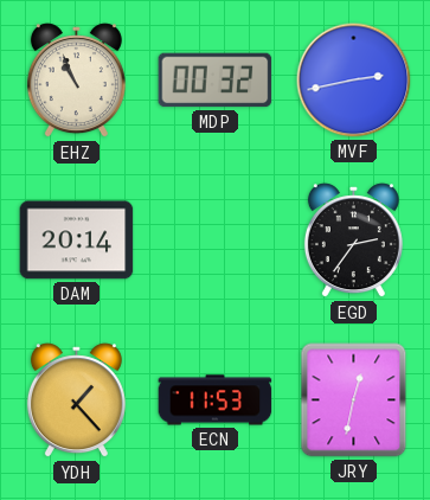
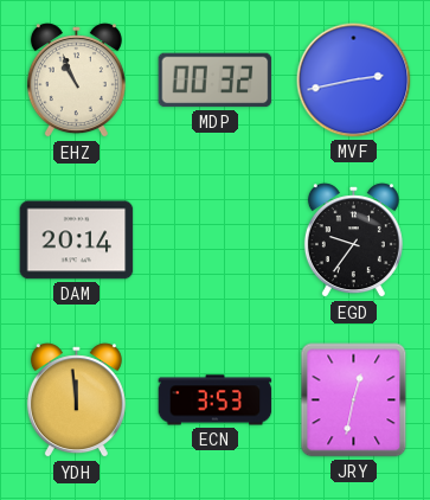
EGD: 2:36 -> 9:36
YDH: 1:23 -> 11:59
ECN: 11:53 -> 3:53
